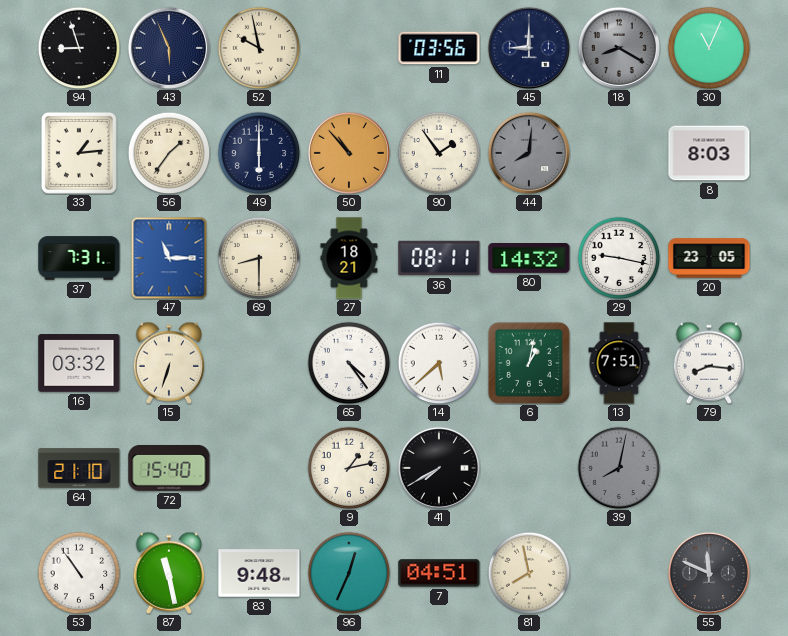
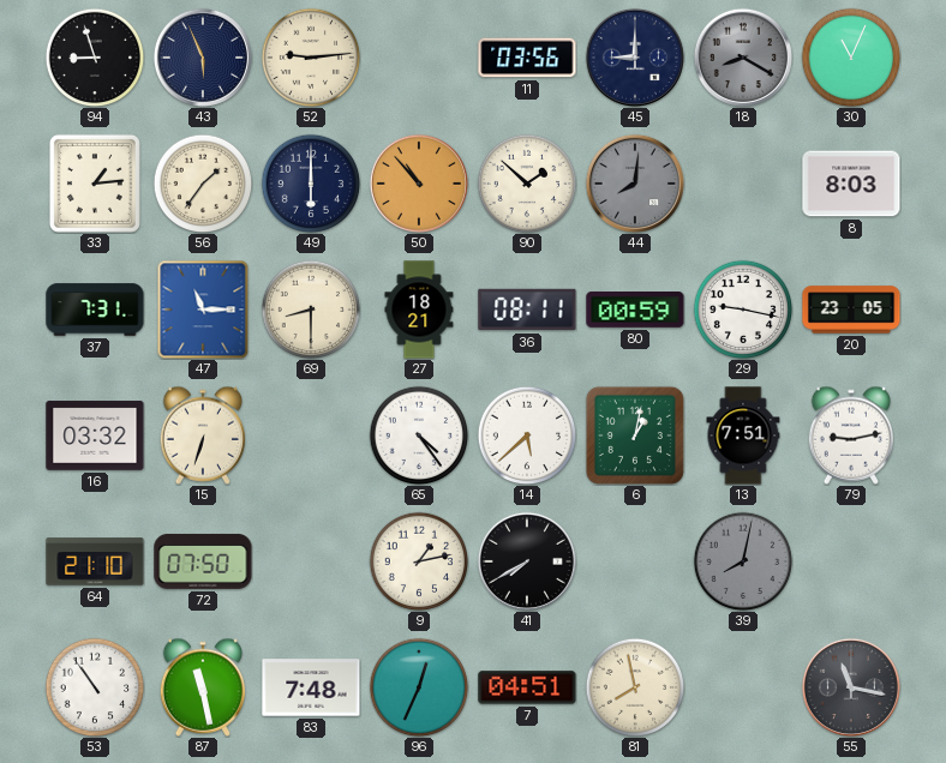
52: 9:58 -> 9:14
90: 1:54 -> 1:52
80: 14:32 -> 00:59
79: 8:16 -> 9:13
72: 15:40 -> 07:50
83: 9:48 -> 7:48
55: 11:49 -> 11:17
